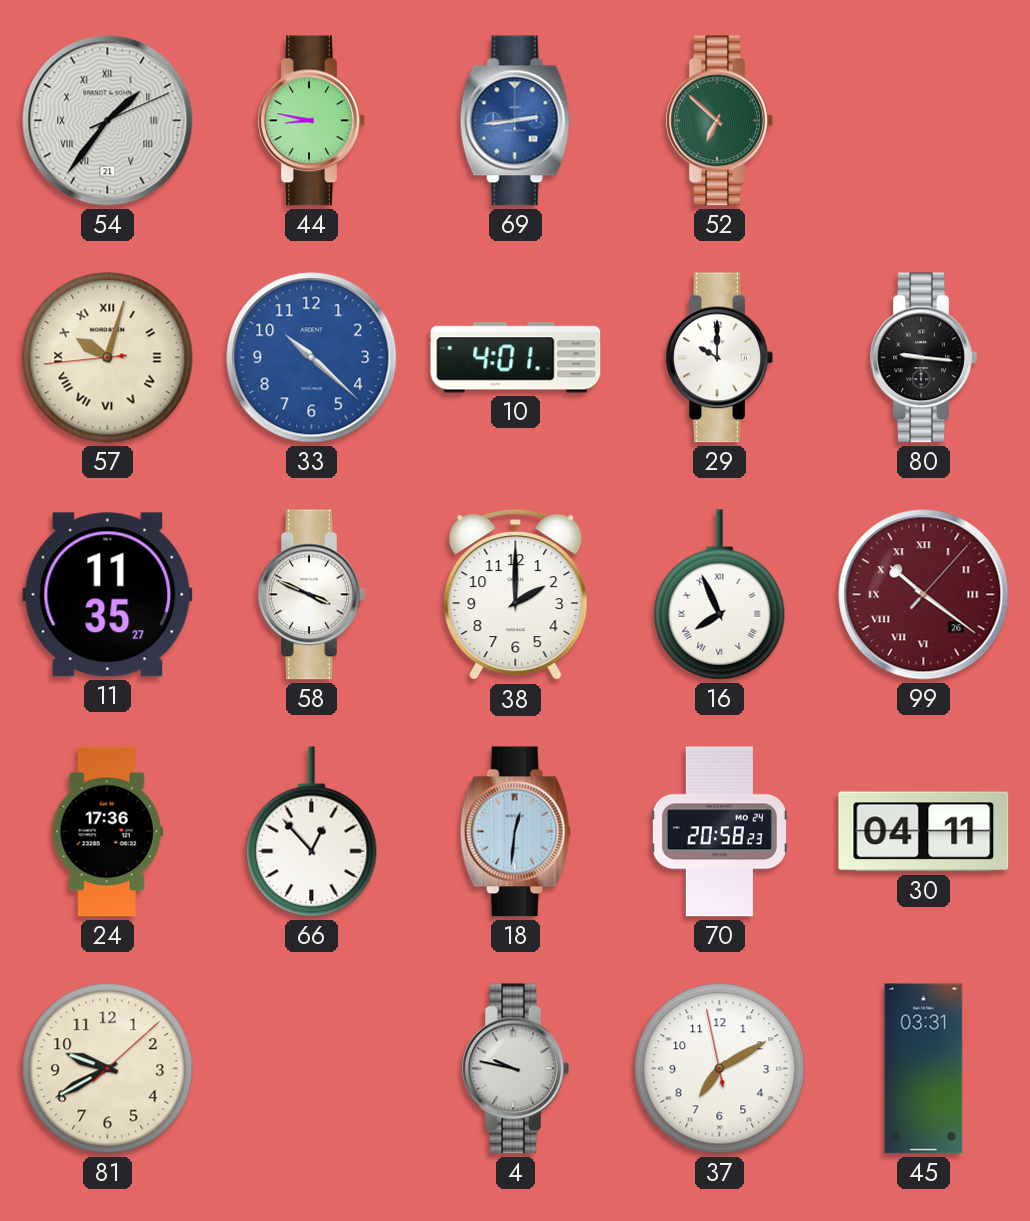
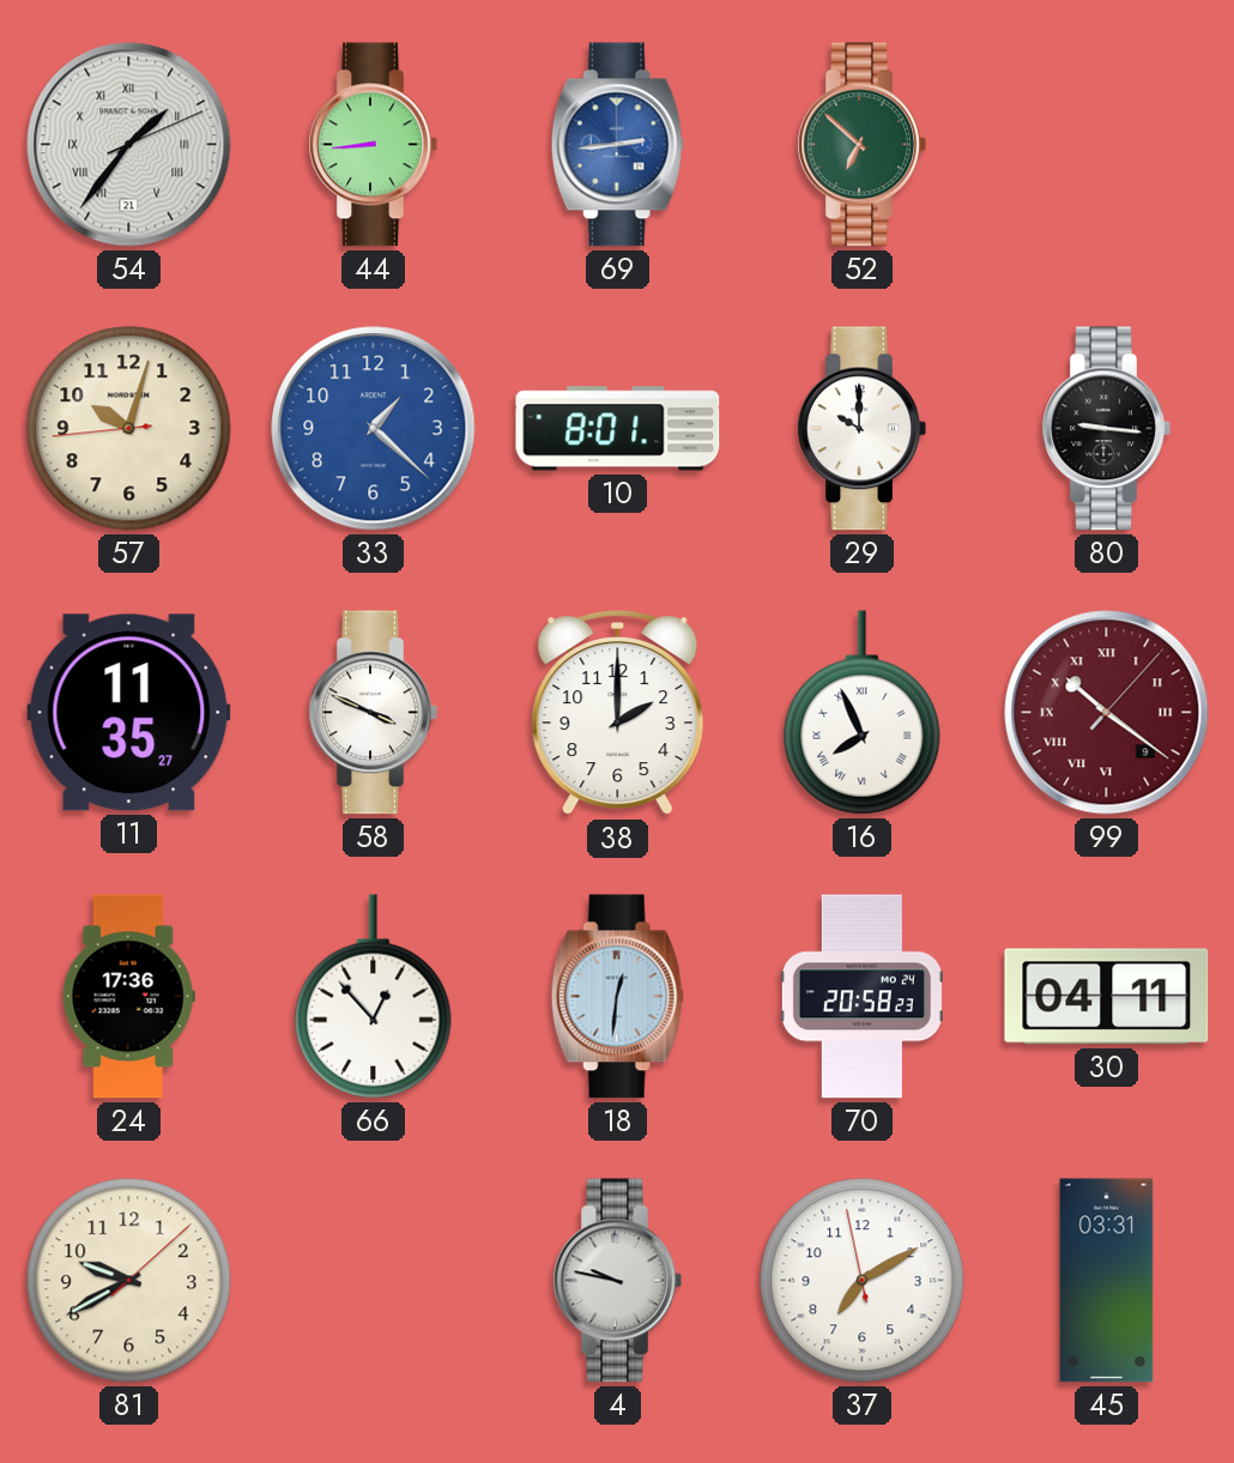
44: 8:47 -> 8:44
57 numerals: Roman -> Arabic
33: 10:22 -> 1:22
10: 4:01 -> 8:01
99 date: 26 -> 9
